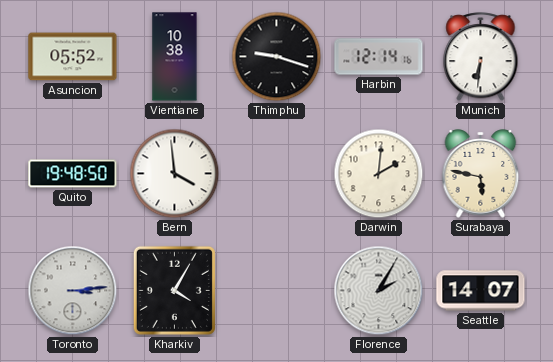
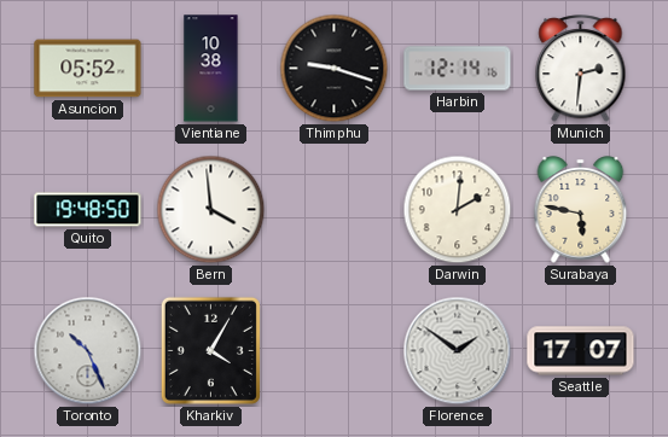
Munich: 6:31 -> 2:31
Toronto: 3:14 -> 10:26
Florence: 2:05 -> 1:51
Seattle: 14:07 -> 17:07
